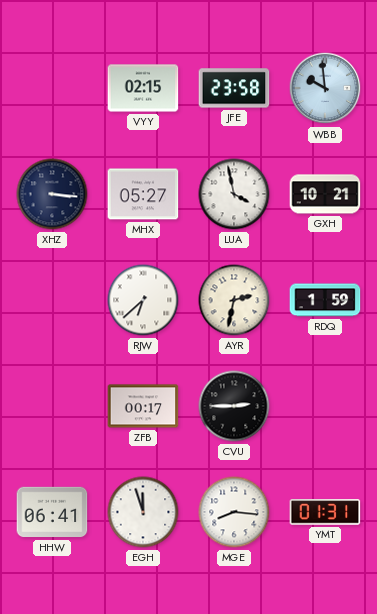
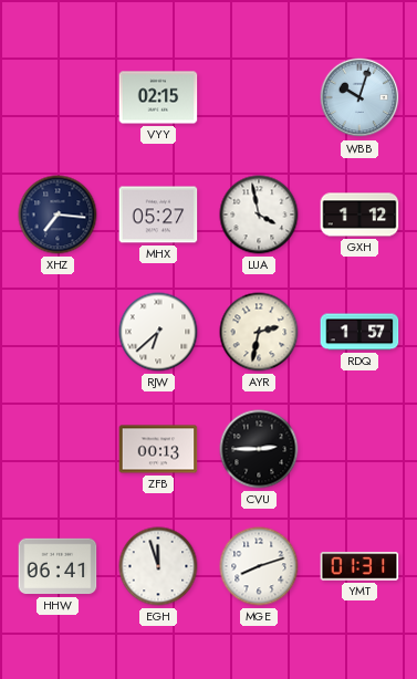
JFE: 23:58 -> none
WBB: 9:59 -> 10:03
XHZ: 3:16 -> 7:16
GXH: 10:21 -> 1:12
RDQ: 1:59 -> 1:57
ZFB: 00:17 -> 00:13
MGE: 8:16 -> 8:12
